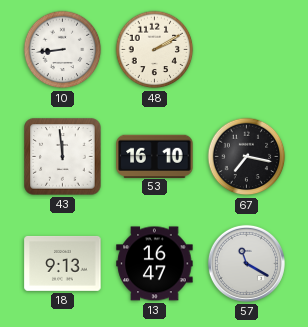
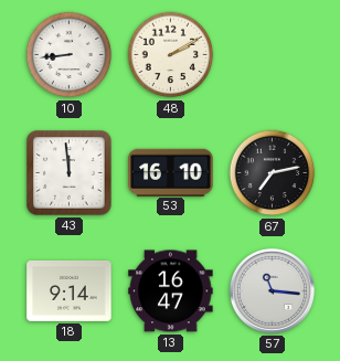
67: 7:17 -> 7:13
18: 9:13 -> 9:14
57: 11:20 -> 11:16
